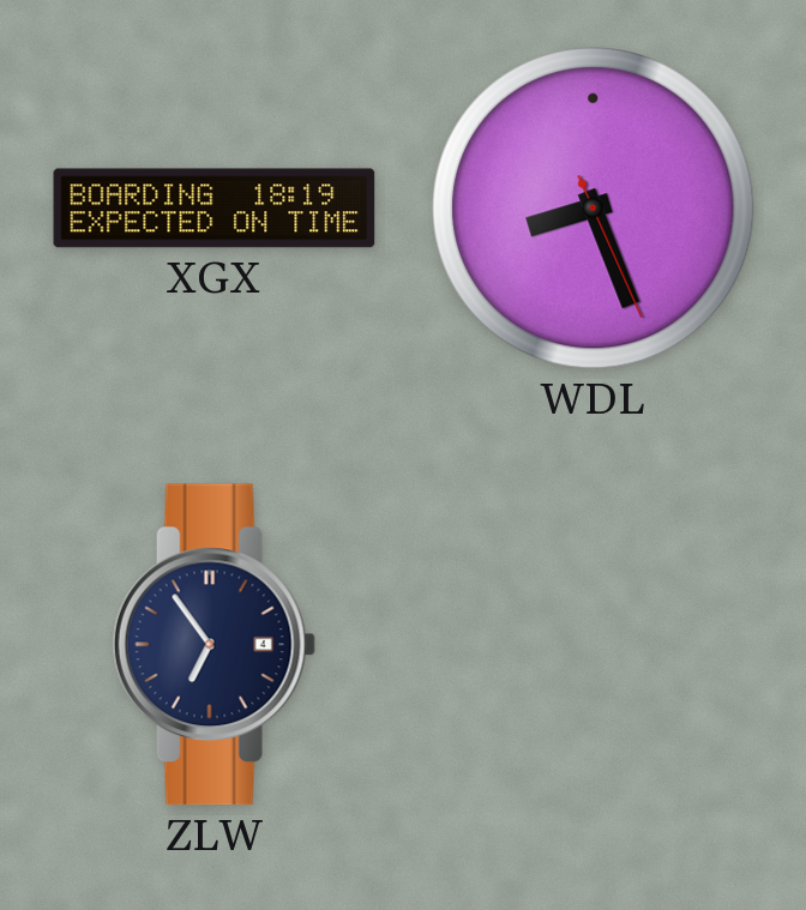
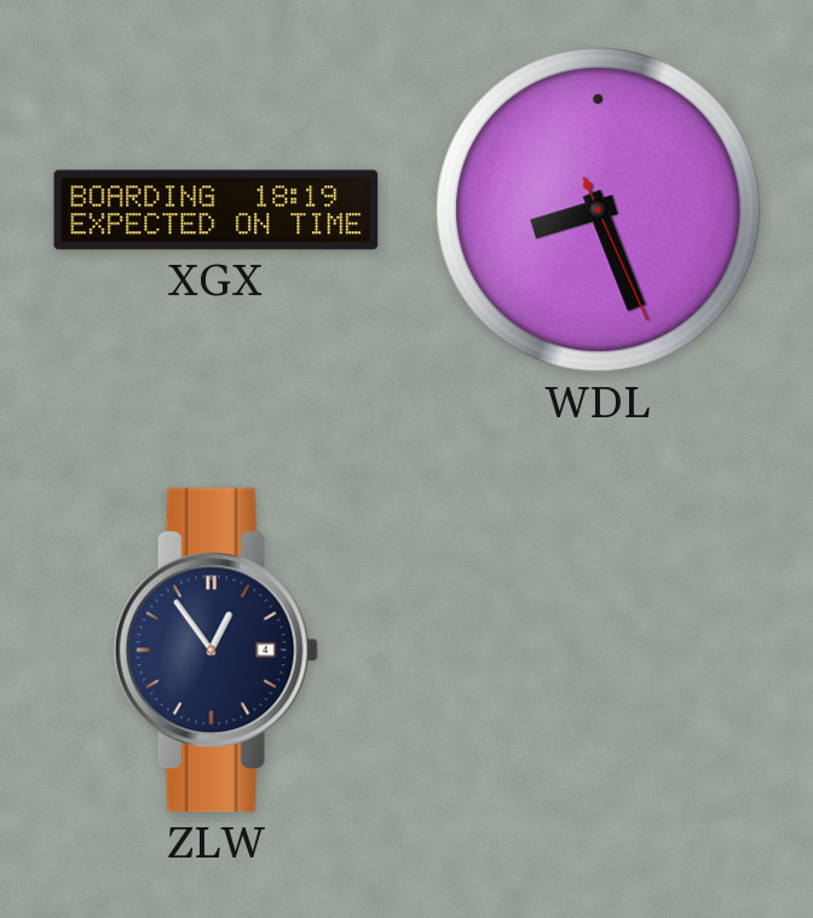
ZLW: 6:54 -> 12:54
